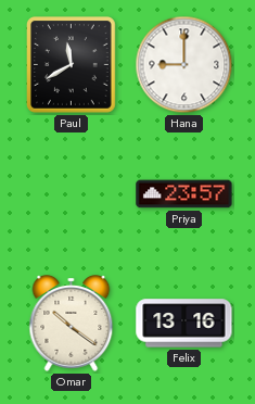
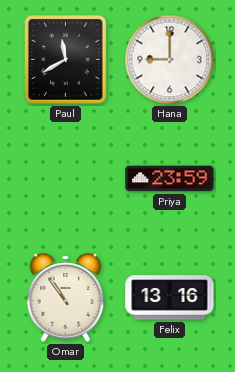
Priya: 23:57 -> 23:59
Omar: 10:21 -> 10:54
